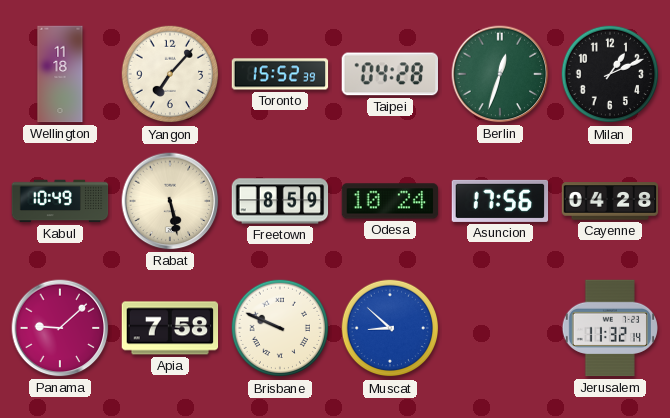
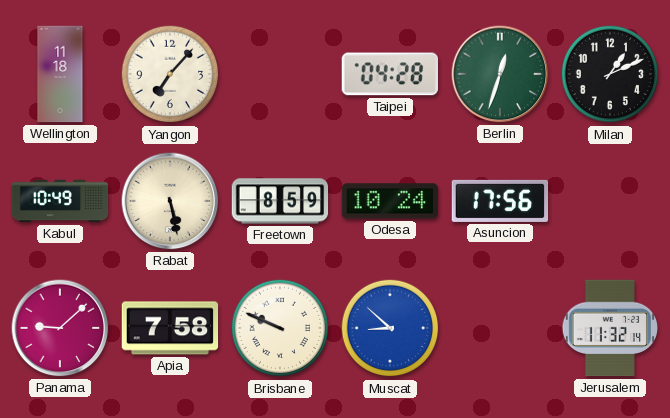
Toronto: 15:52 -> none
Cayenne: 04:28 -> none
